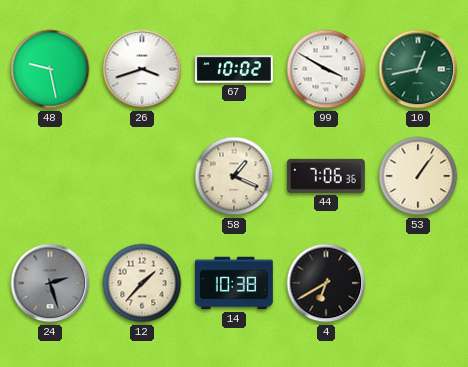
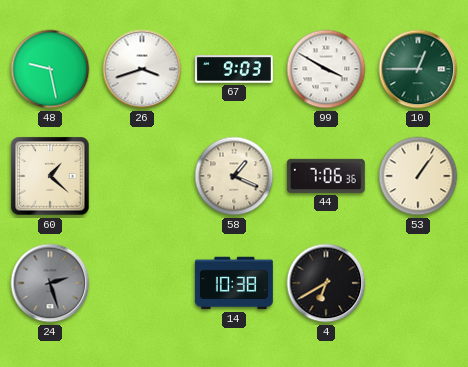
67: 10:02 -> 9:03
10: 12:43 -> 12:45
60: none -> 1:22
12: 1:37 -> none
